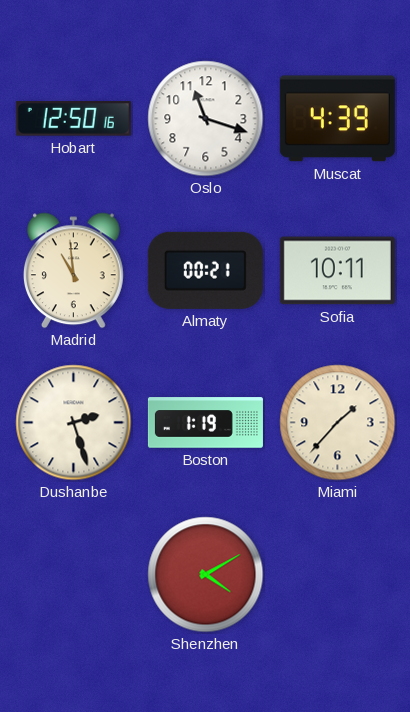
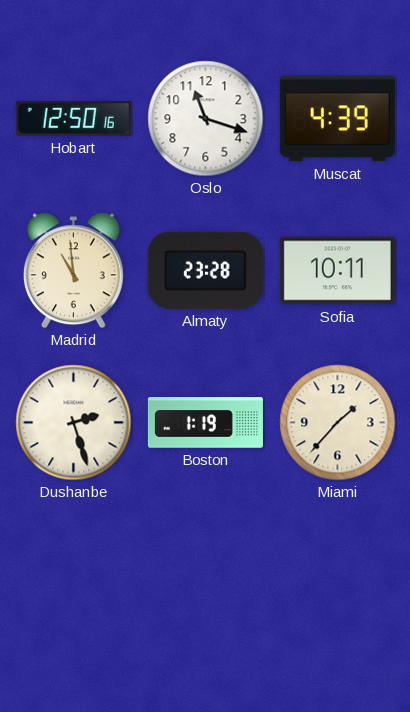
Almaty: 00:21 -> 23:28
Shenzhen: 4:10 -> none
